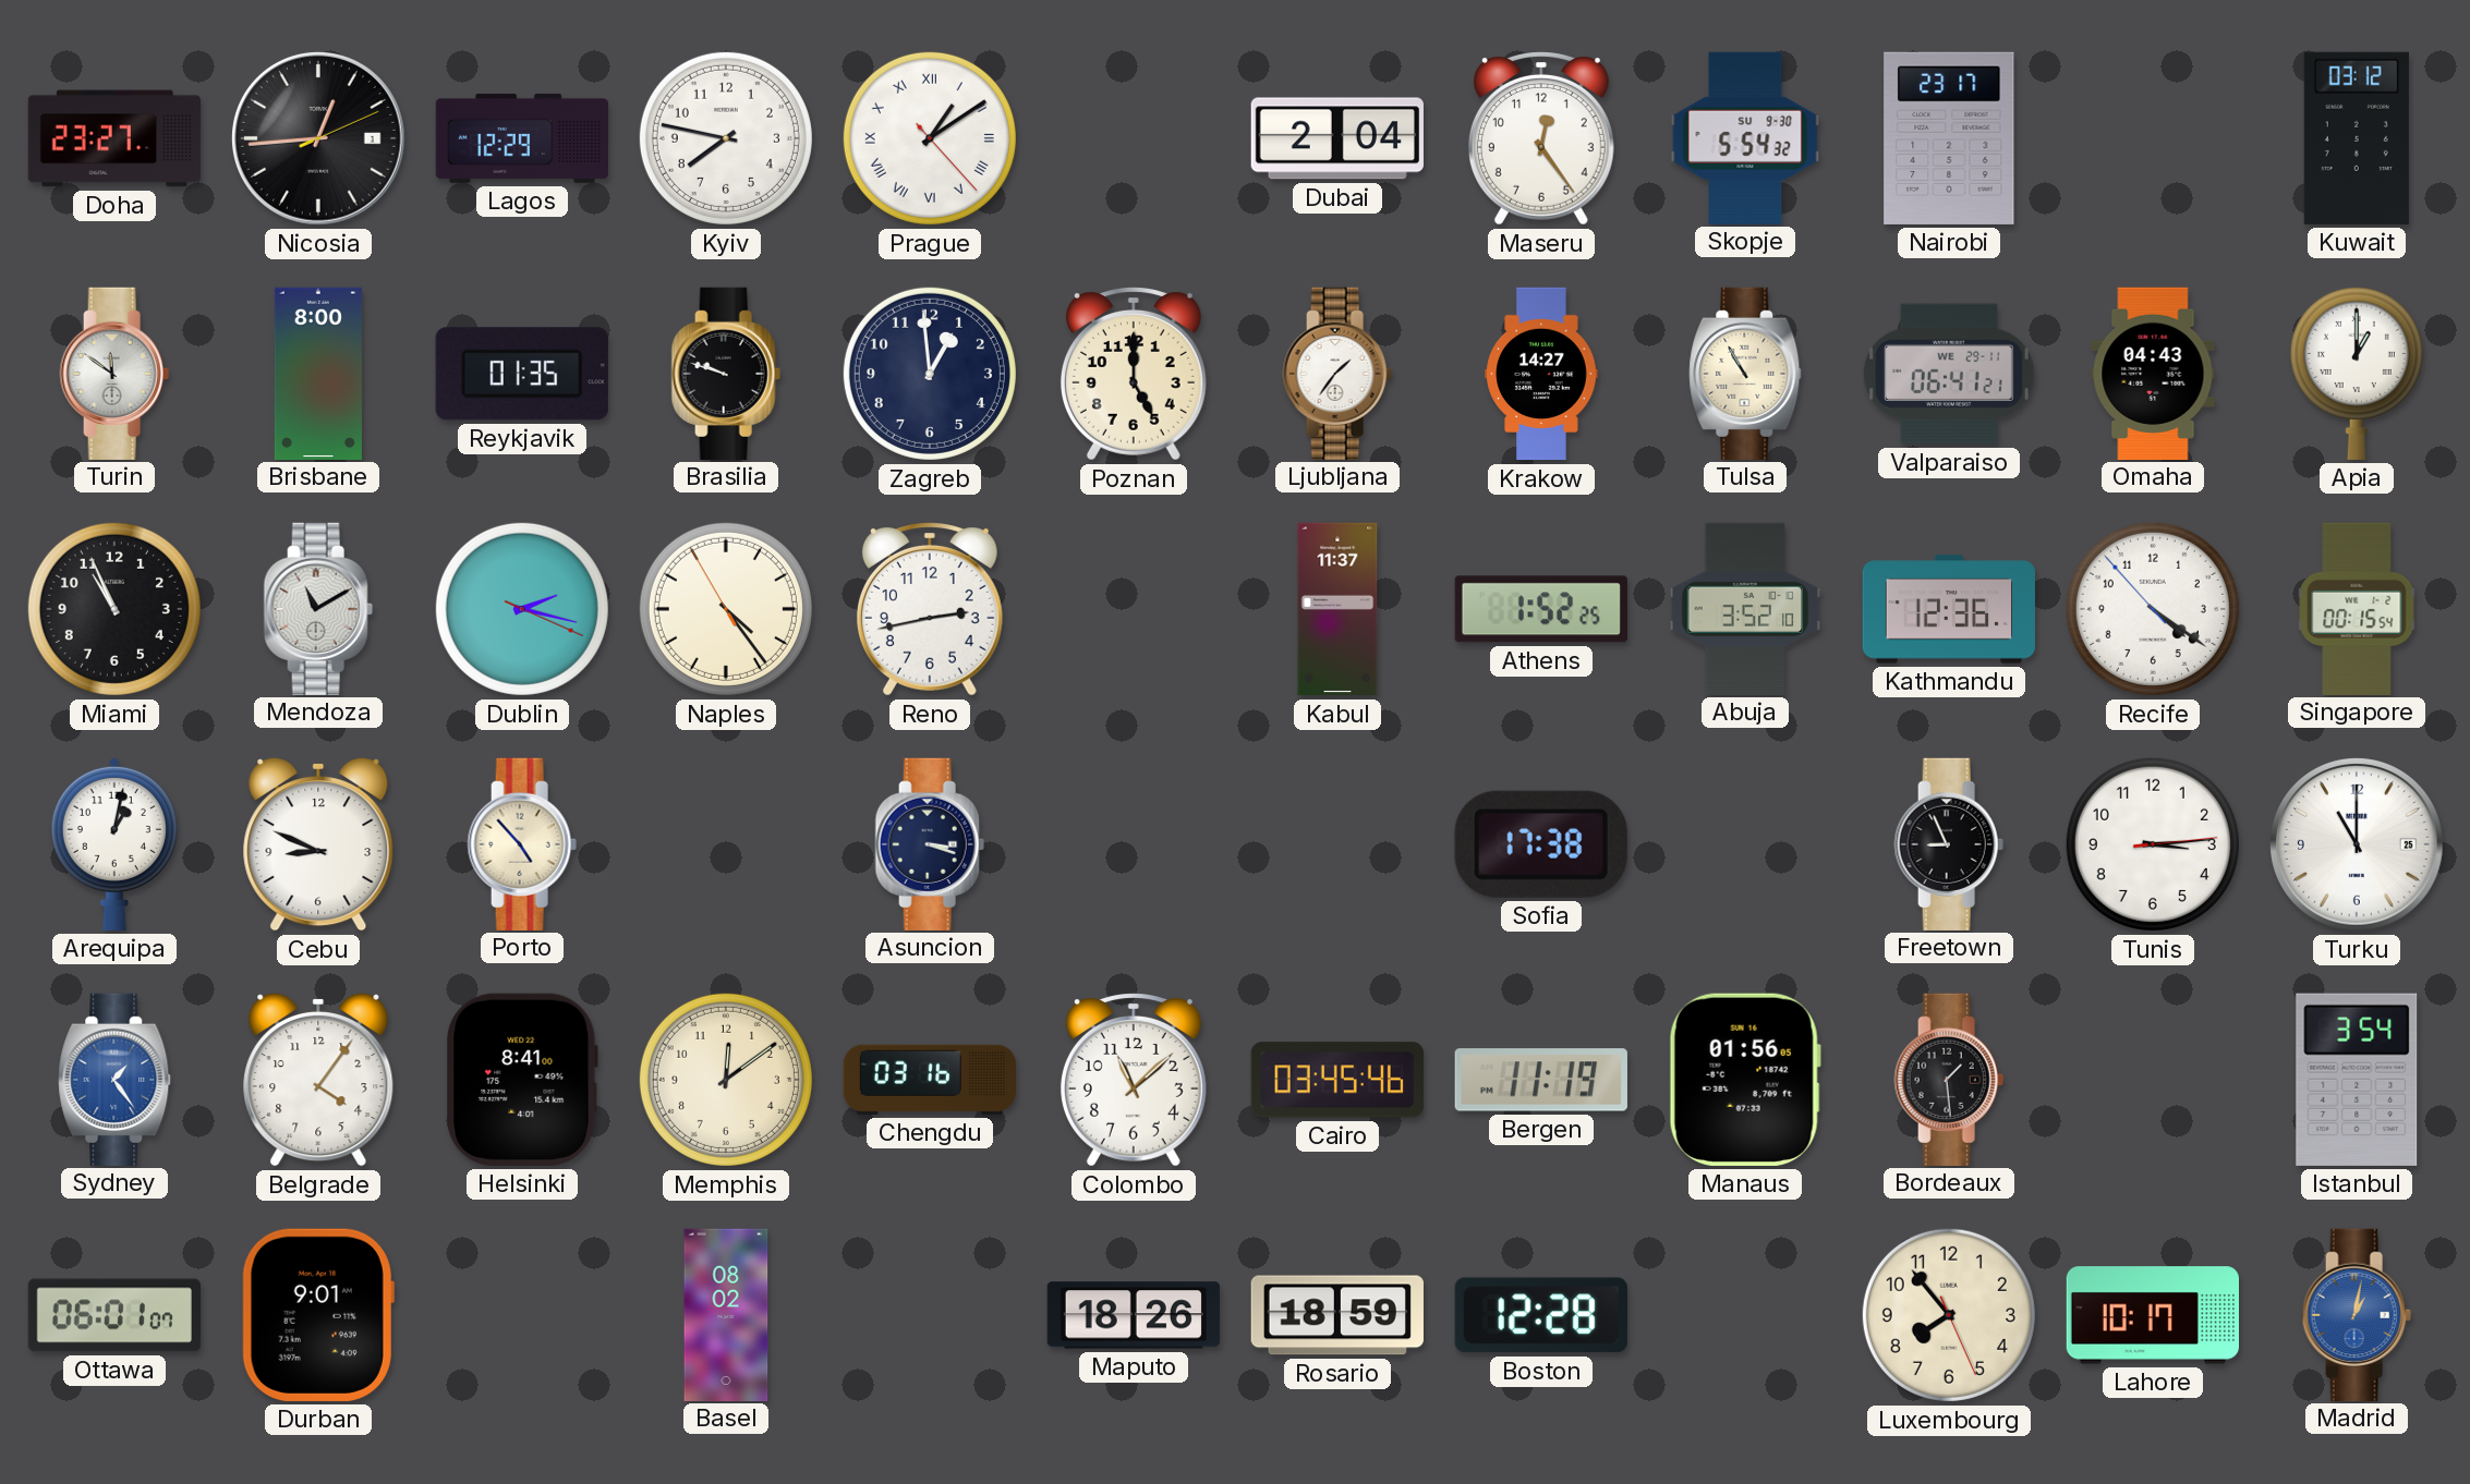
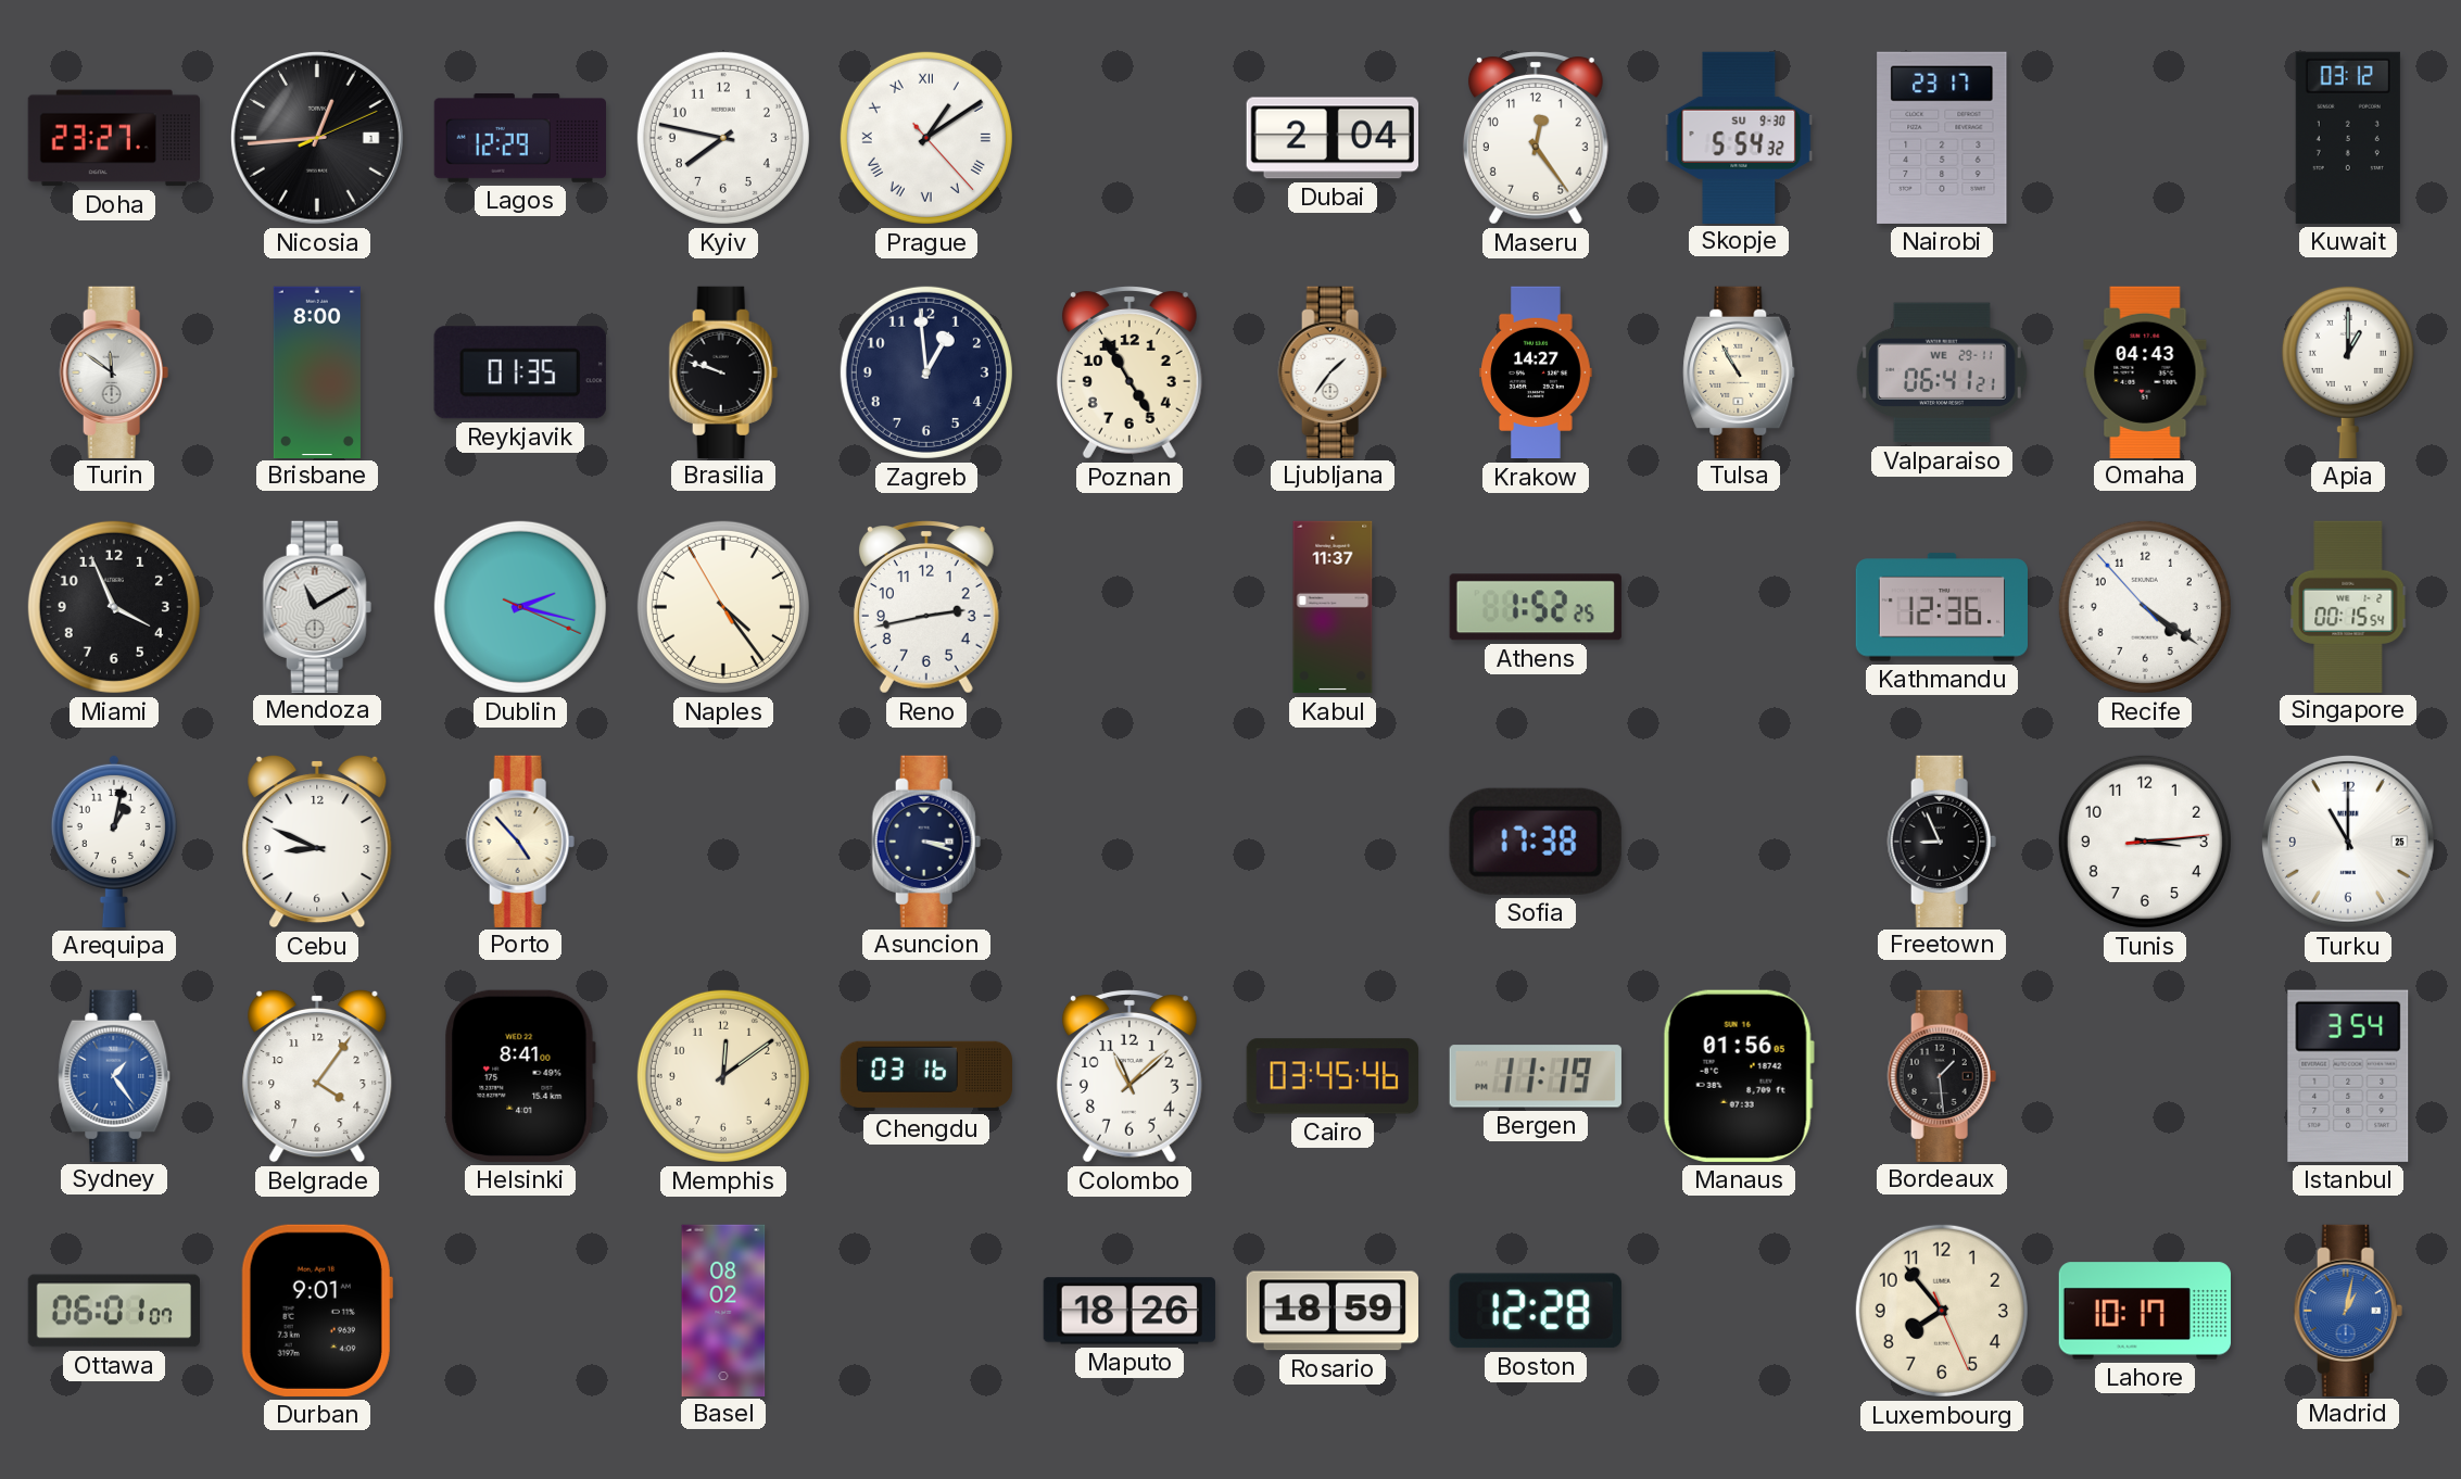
Poznan: 5:00 -> 4:55
Miami: 10:56 -> 3:56
Abuja: 3:52 -> none
